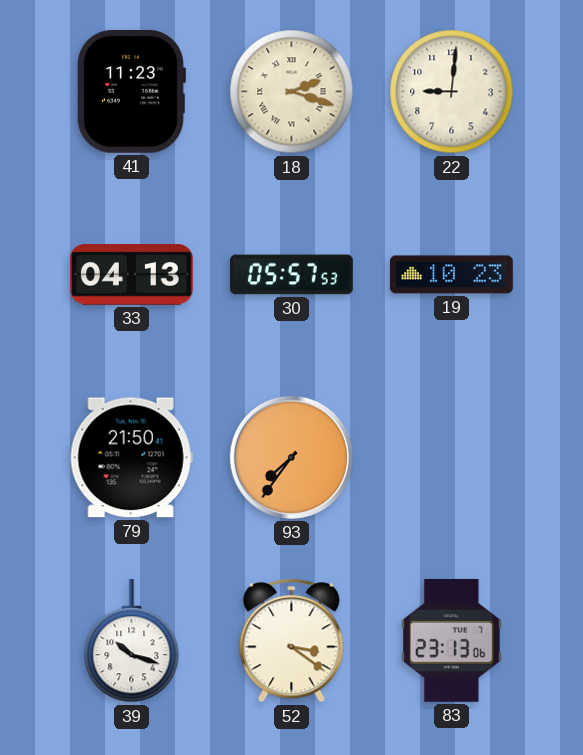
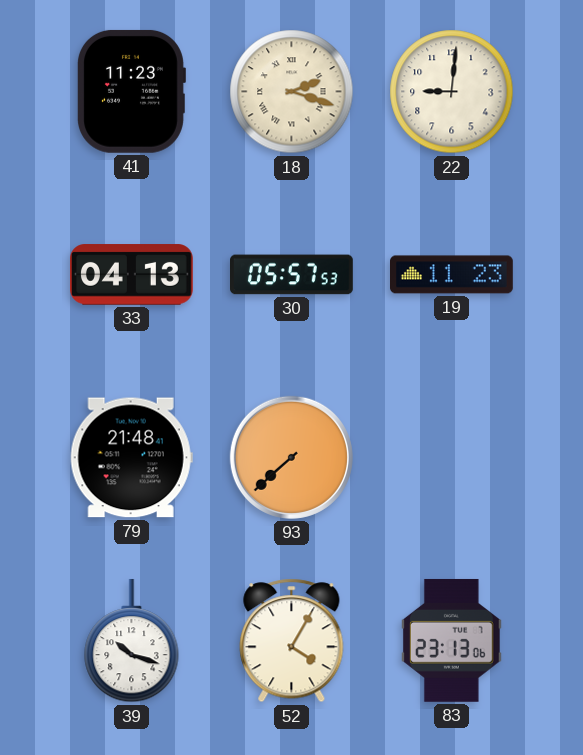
19: 10:23 -> 11:23
79: 21:50 -> 21:48
93: 7:36 -> 7:38
52: 3:21 -> 4:05
